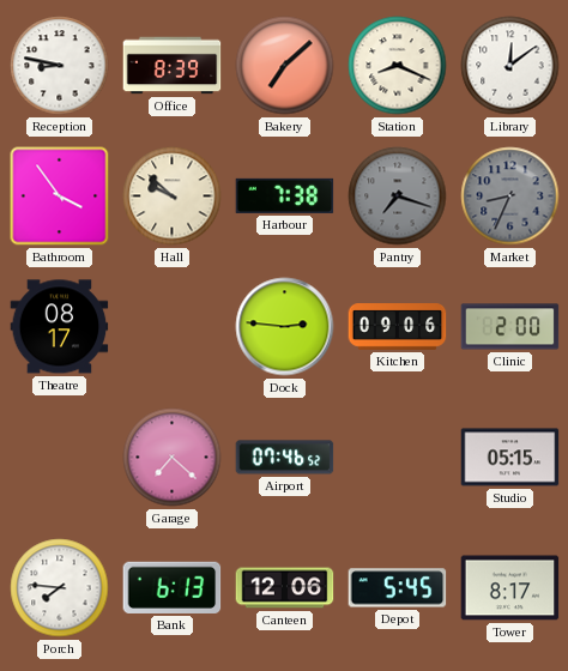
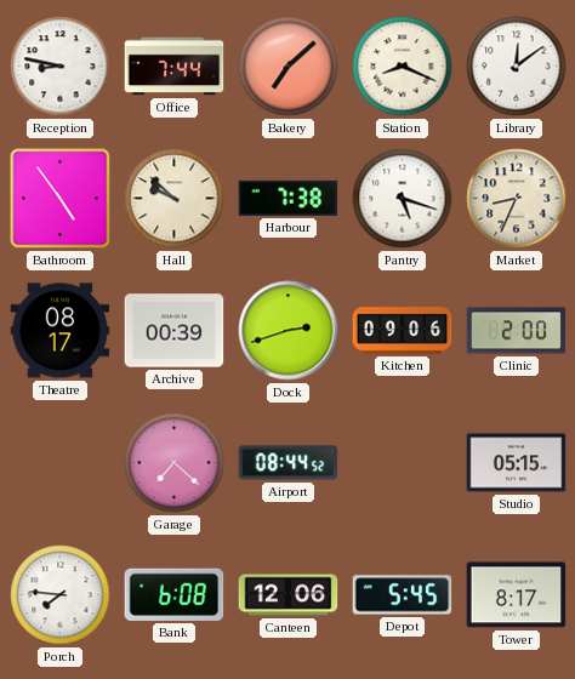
Office: 8:39 -> 7:44
Bathroom: 3:54 -> 4:54
Pantry: 7:18 -> 5:18
Pantry dial: grey -> white
Market dial: grey -> cream
Archive: none -> 00:39
Dock: 2:46 -> 2:42
Airport: 07:46 -> 08:44
Bank: 6:13 -> 6:08
